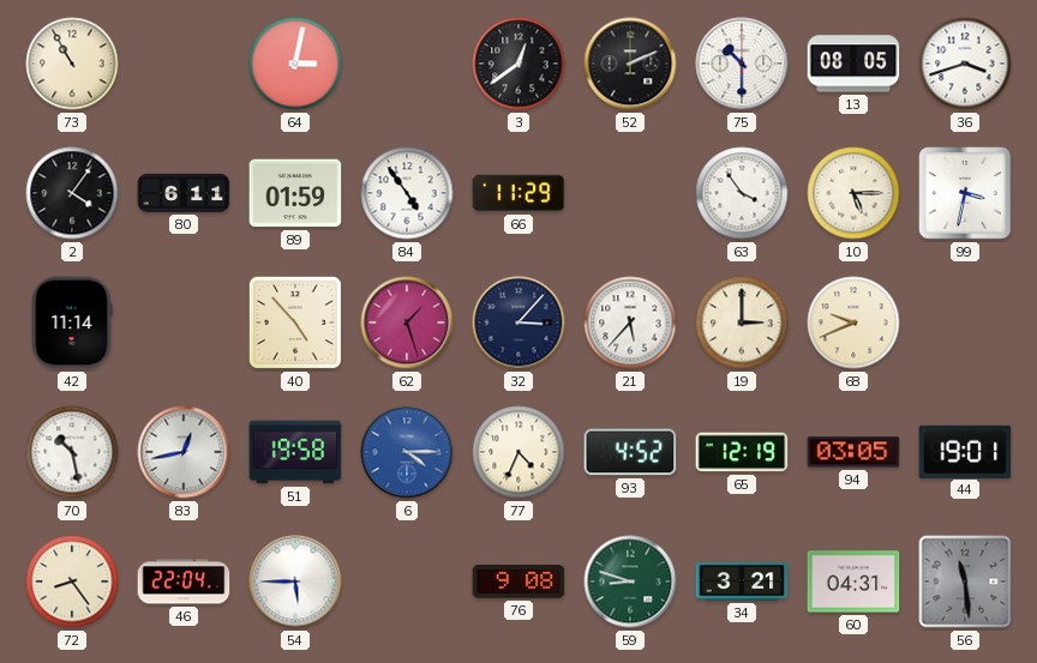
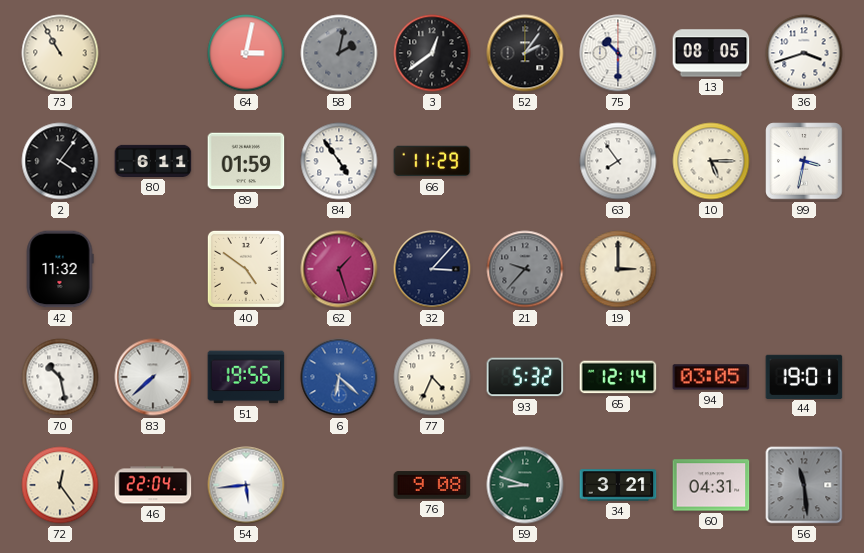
58: none -> 2:02
52: 2:11 -> 2:06
63: 3:54 -> 7:54
42: 11:14 -> 11:32
40: 4:53 -> 4:51
21: 5:37 -> 9:37
21 dial: white -> grey
68: 9:41 -> none
83: 12:43 -> 7:38
51: 19:58 -> 19:56
6: 4:15 -> 6:22
93: 4:52 -> 5:32
65: 12:19 -> 12:14
72: 8:24 -> 12:24
54: 5:45 -> 5:44
